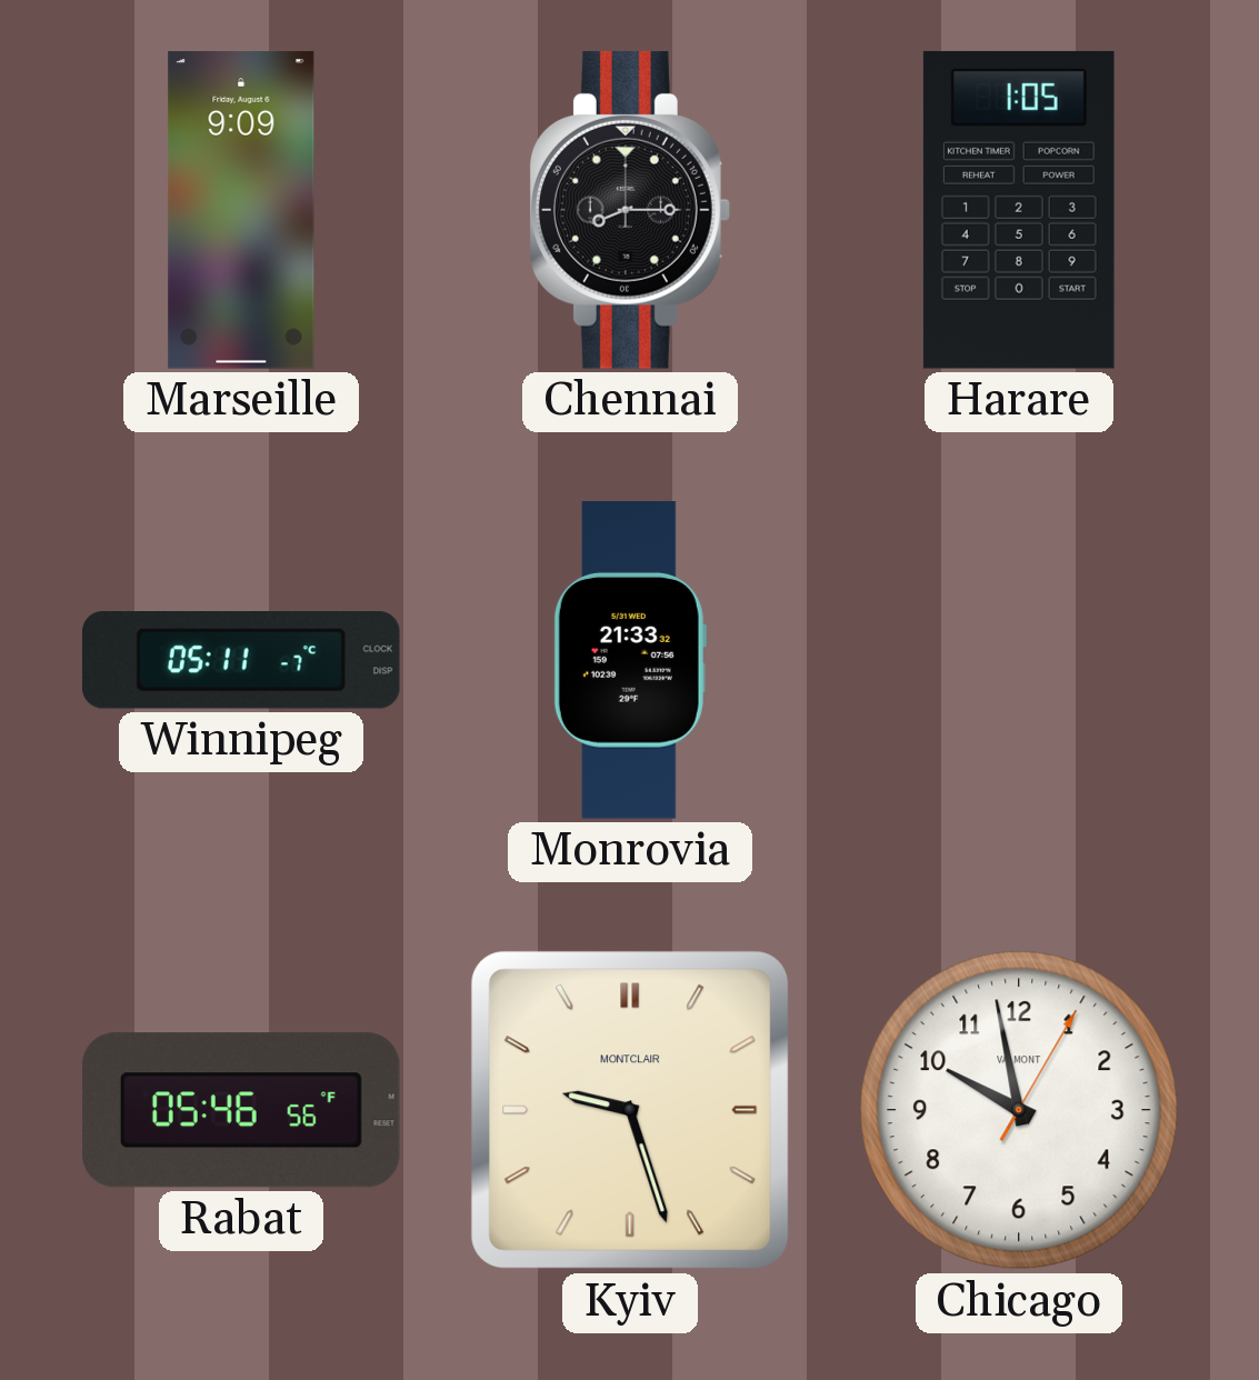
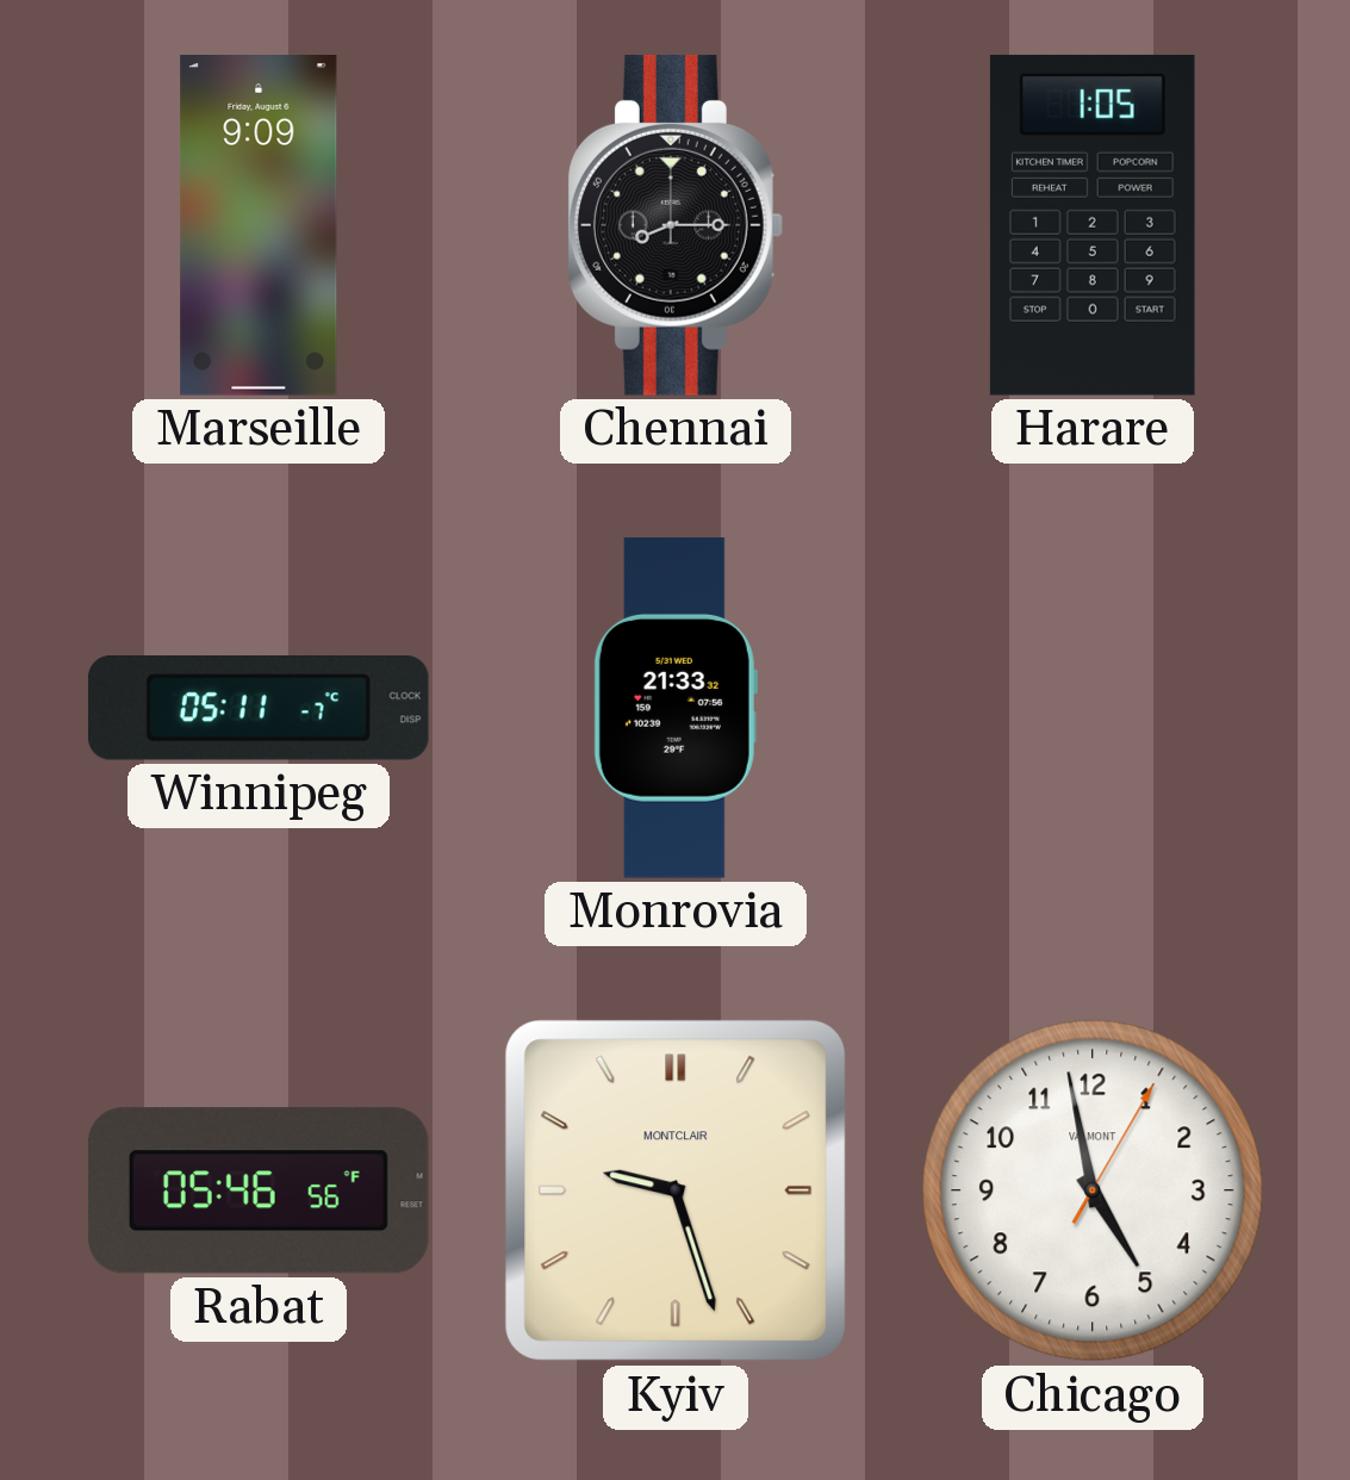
Chicago: 9:58 -> 4:58
